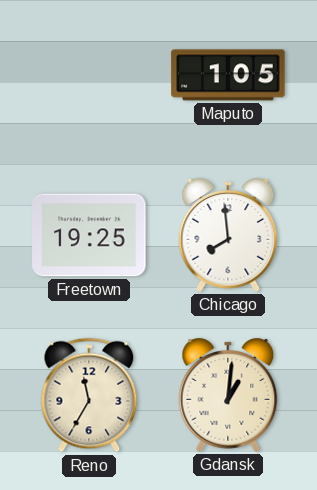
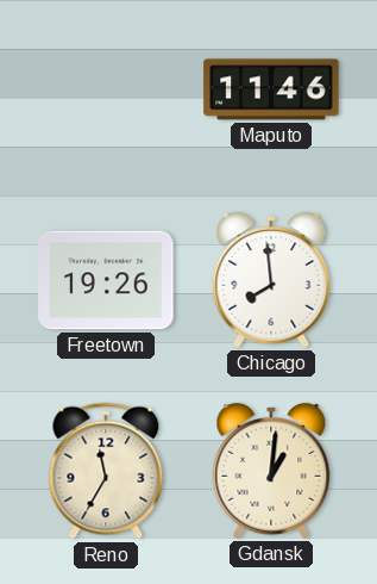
Maputo: 1:05 -> 11:46
Freetown: 19:25 -> 19:26
